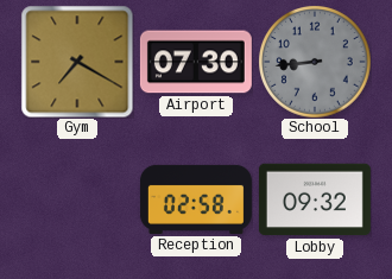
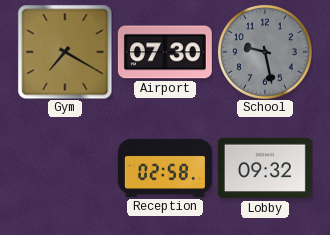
School: 8:44 -> 9:28
